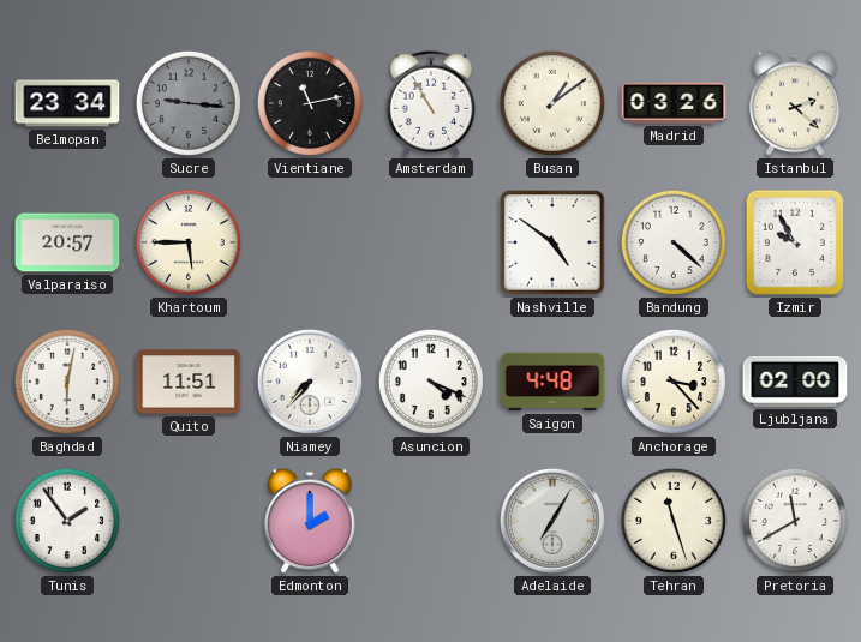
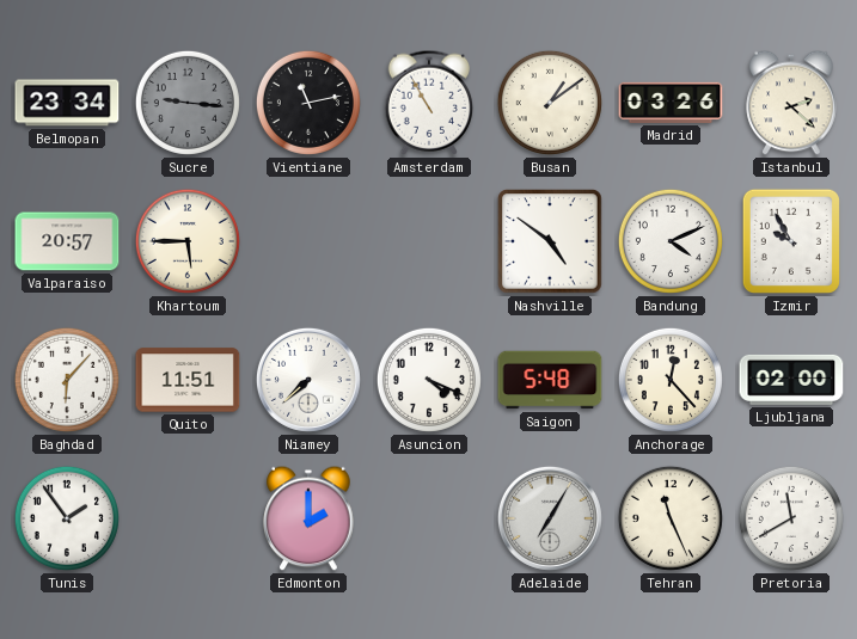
Bandung: 4:22 -> 4:11
Baghdad: 6:02 -> 6:07
Niamey: 7:37 -> 7:38
Saigon: 4:48 -> 5:48
Anchorage: 3:23 -> 12:23
Tehran: 11:27 -> 11:26
